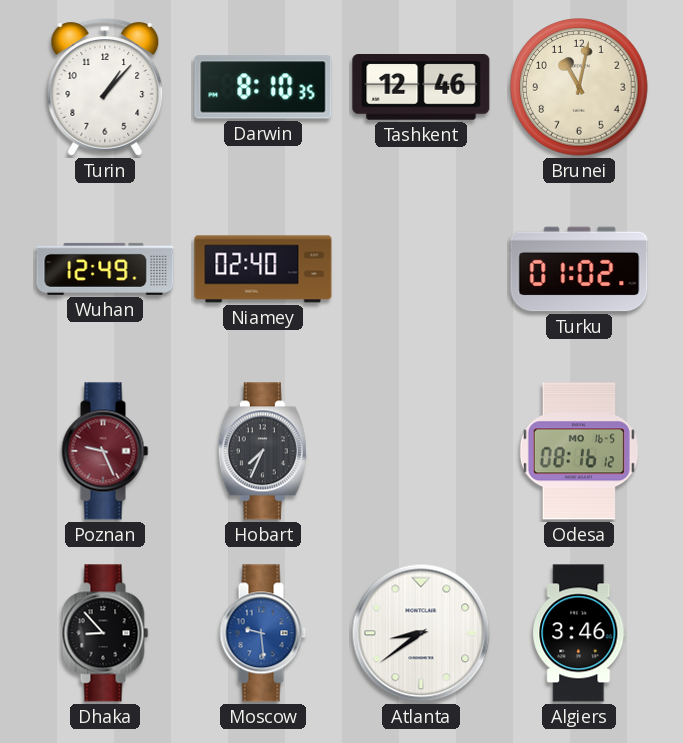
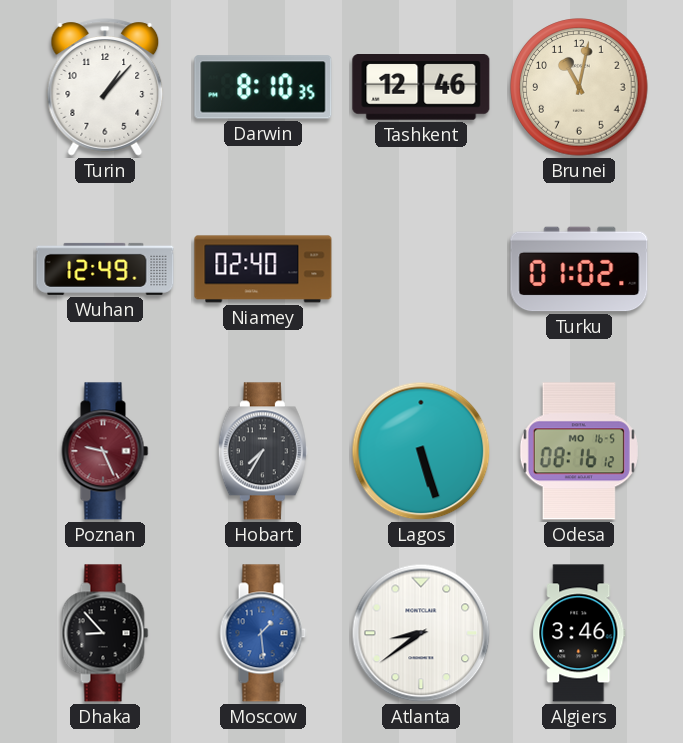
Hobart: 7:34 -> 7:35
Lagos: none -> 5:27
Moscow: 9:29 -> 1:29
